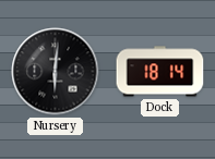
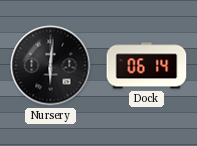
Dock: 18:14 -> 06:14
